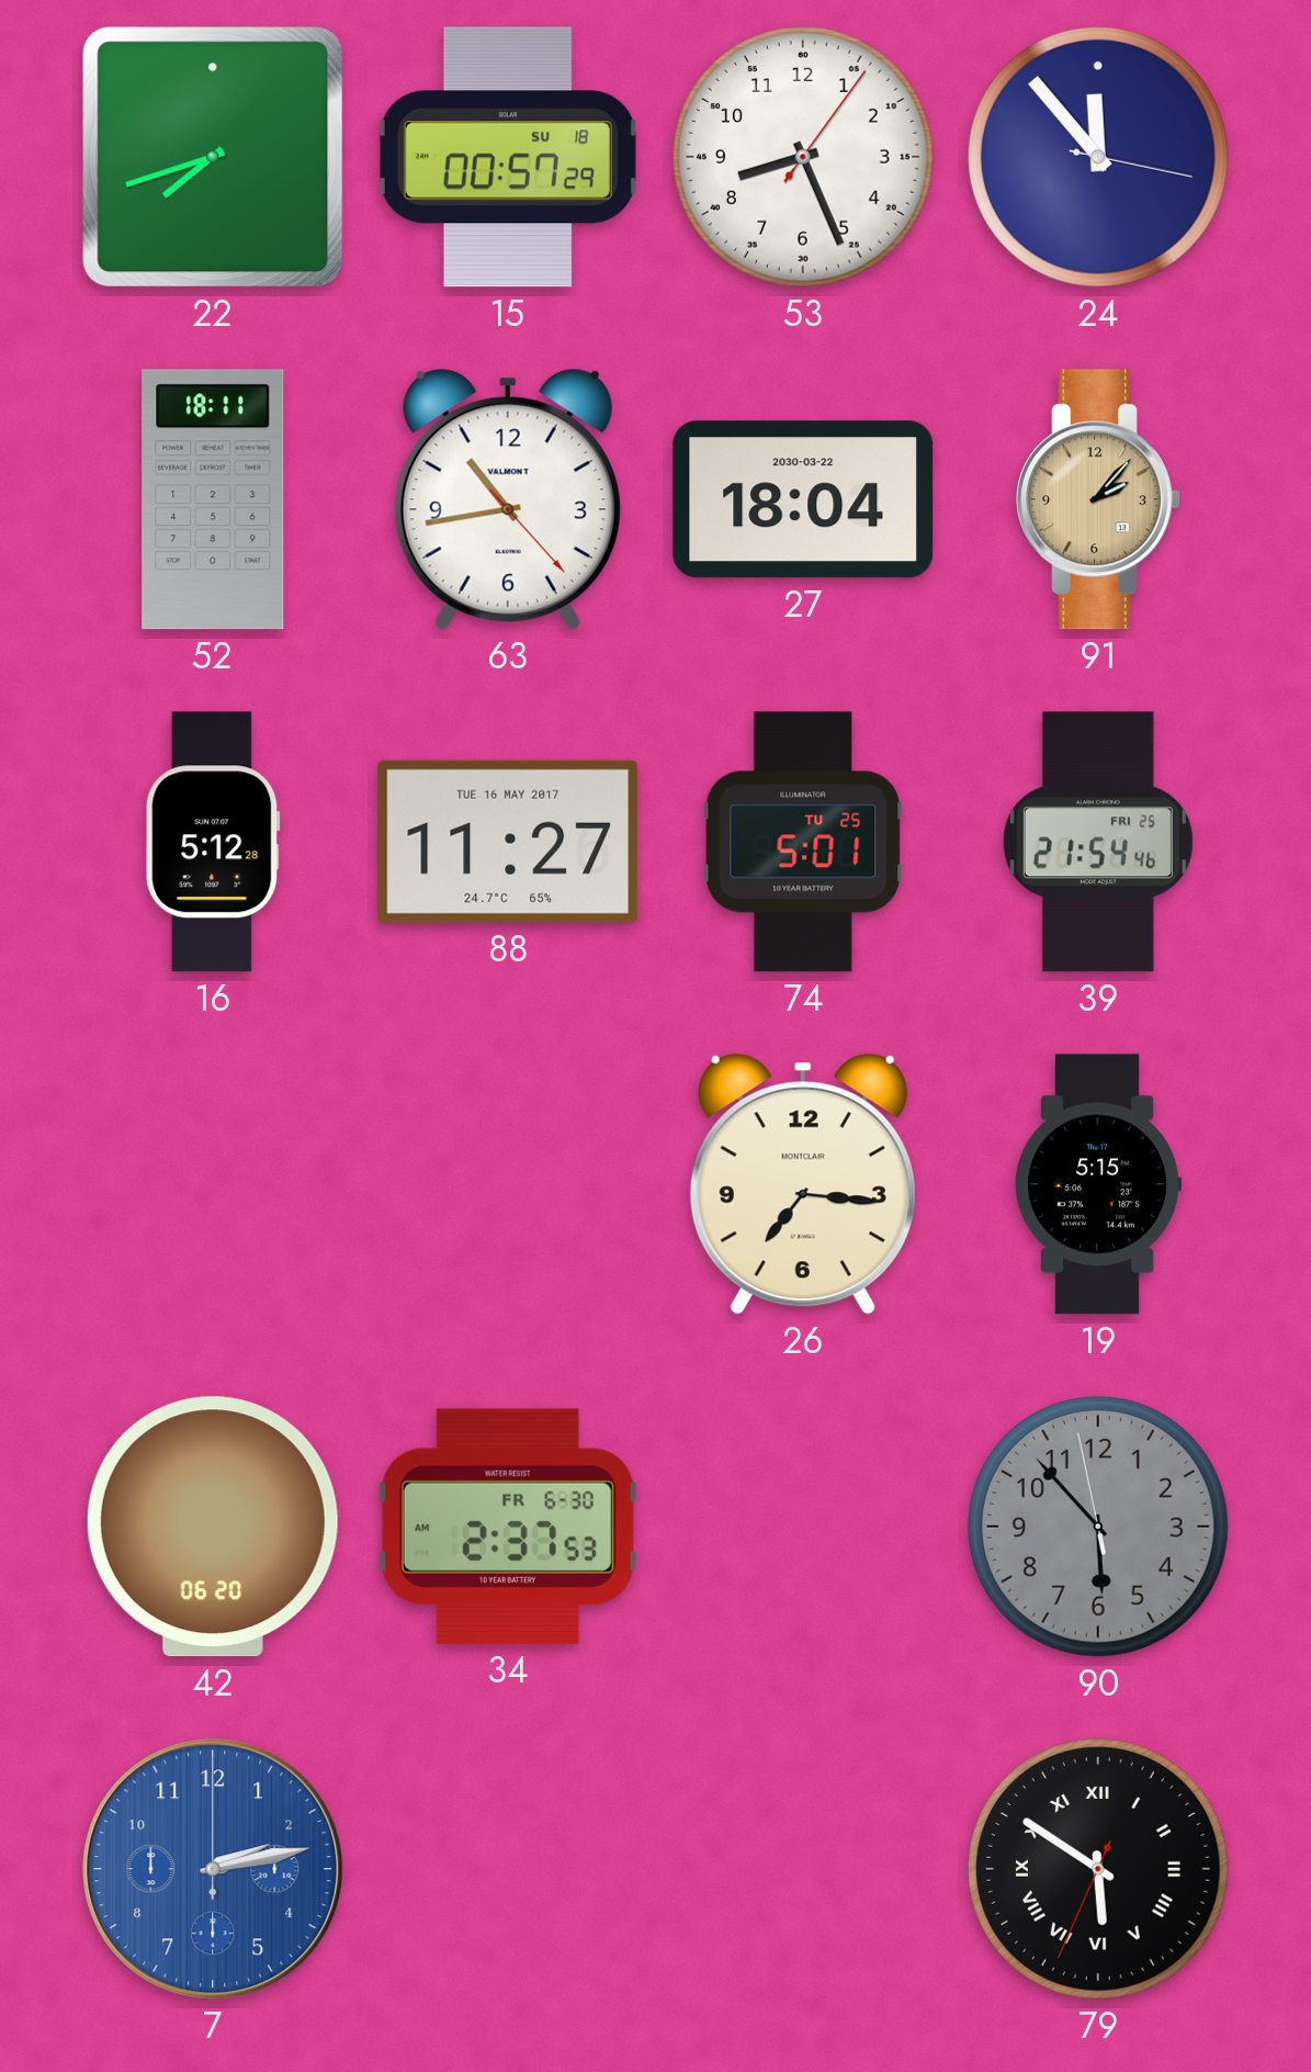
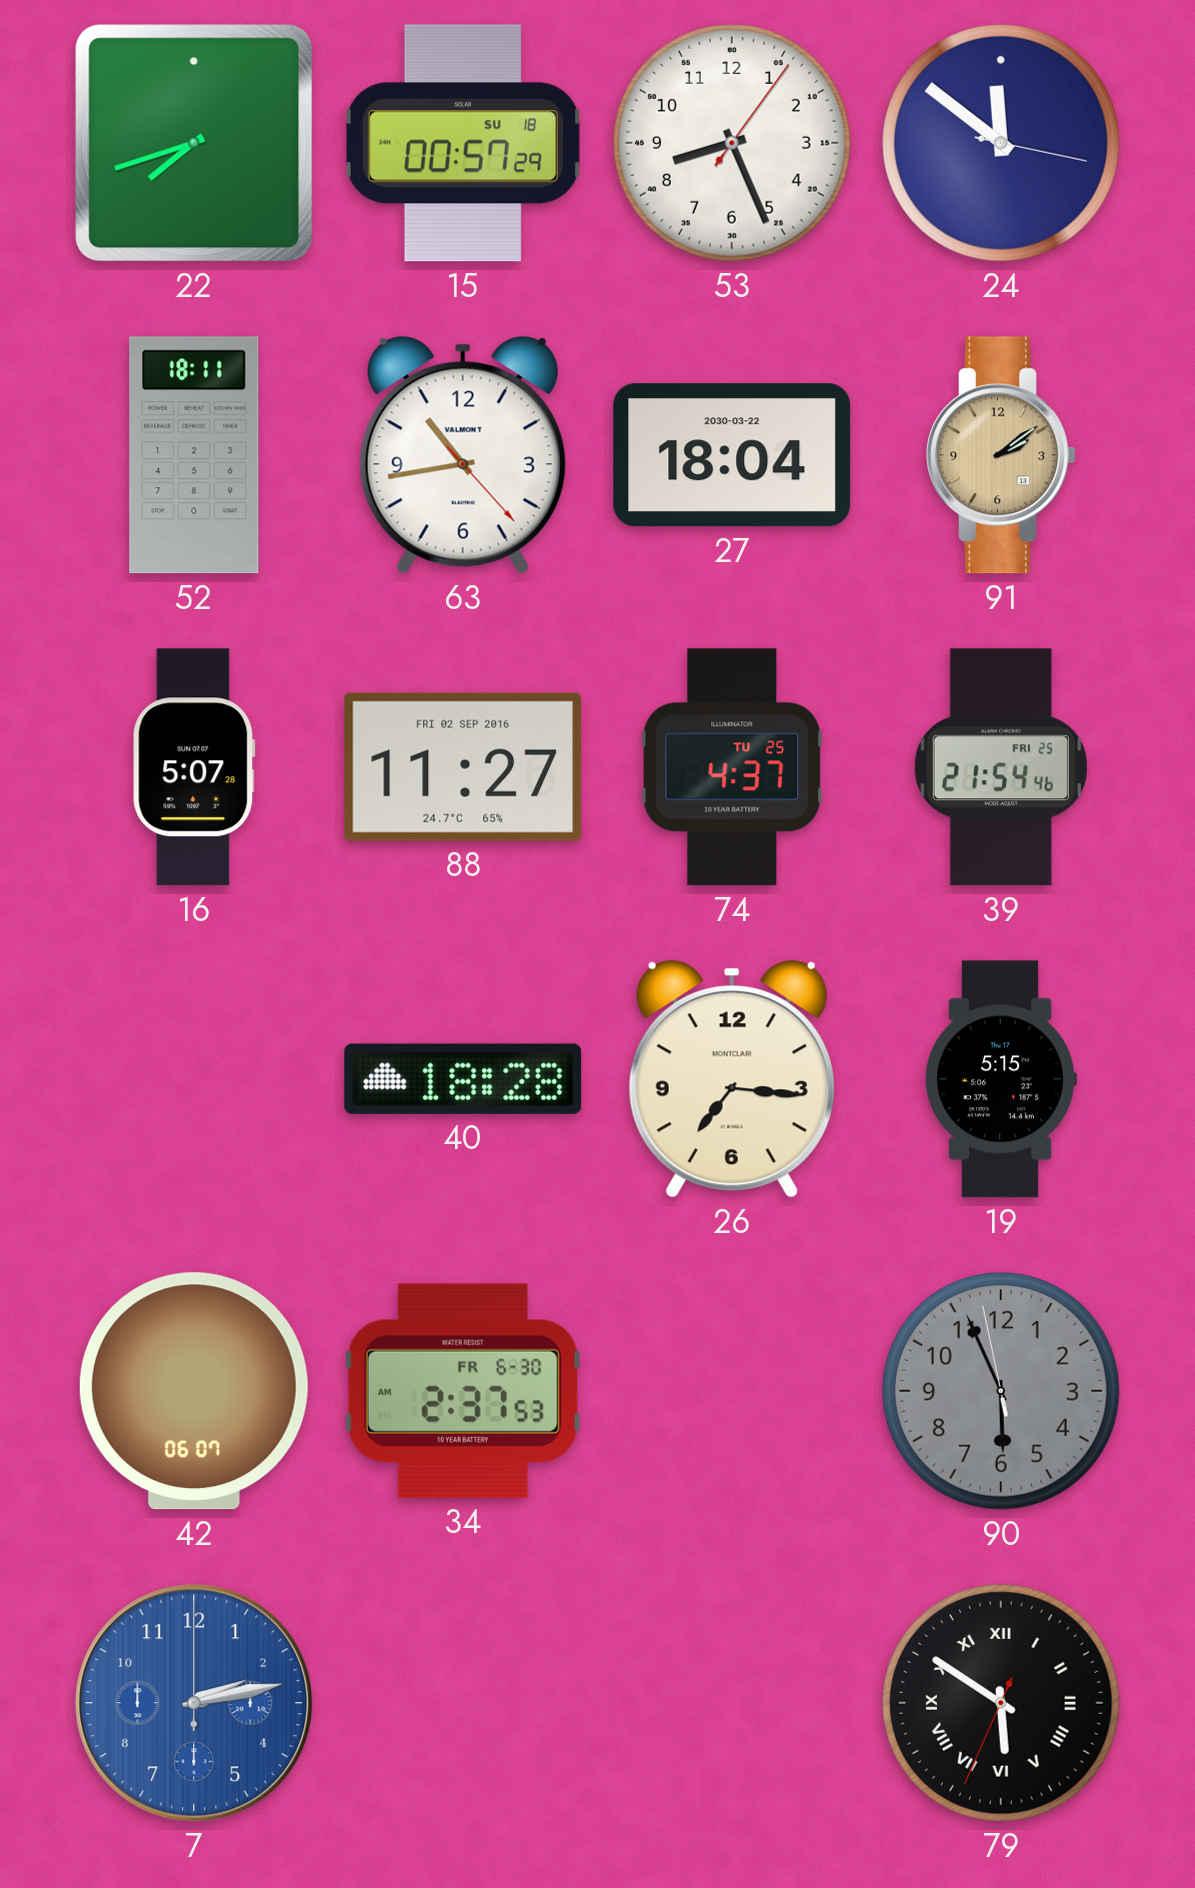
24: 11:53 -> 11:51
91: 2:07 -> 2:09
16: 5:12 -> 5:07
88 date: TUE 16 MAY 2017 -> FRI 02 SEP 2016
74: 5:01 -> 4:37
40: none -> 18:28
42: 06:20 -> 06:07
90: 5:52 -> 5:55
